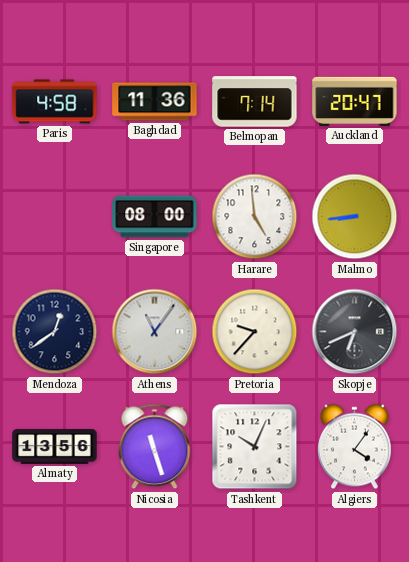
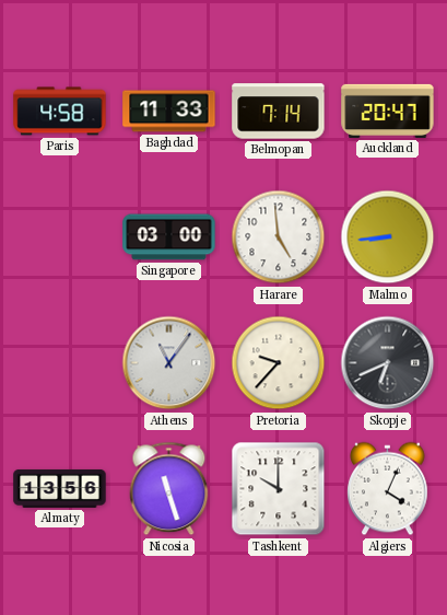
Baghdad: 11:36 -> 11:33
Singapore: 08:00 -> 03:00
Mendoza: 12:39 -> none
Tashkent: 10:04 -> 10:00
Algiers: 4:06 -> 4:04
